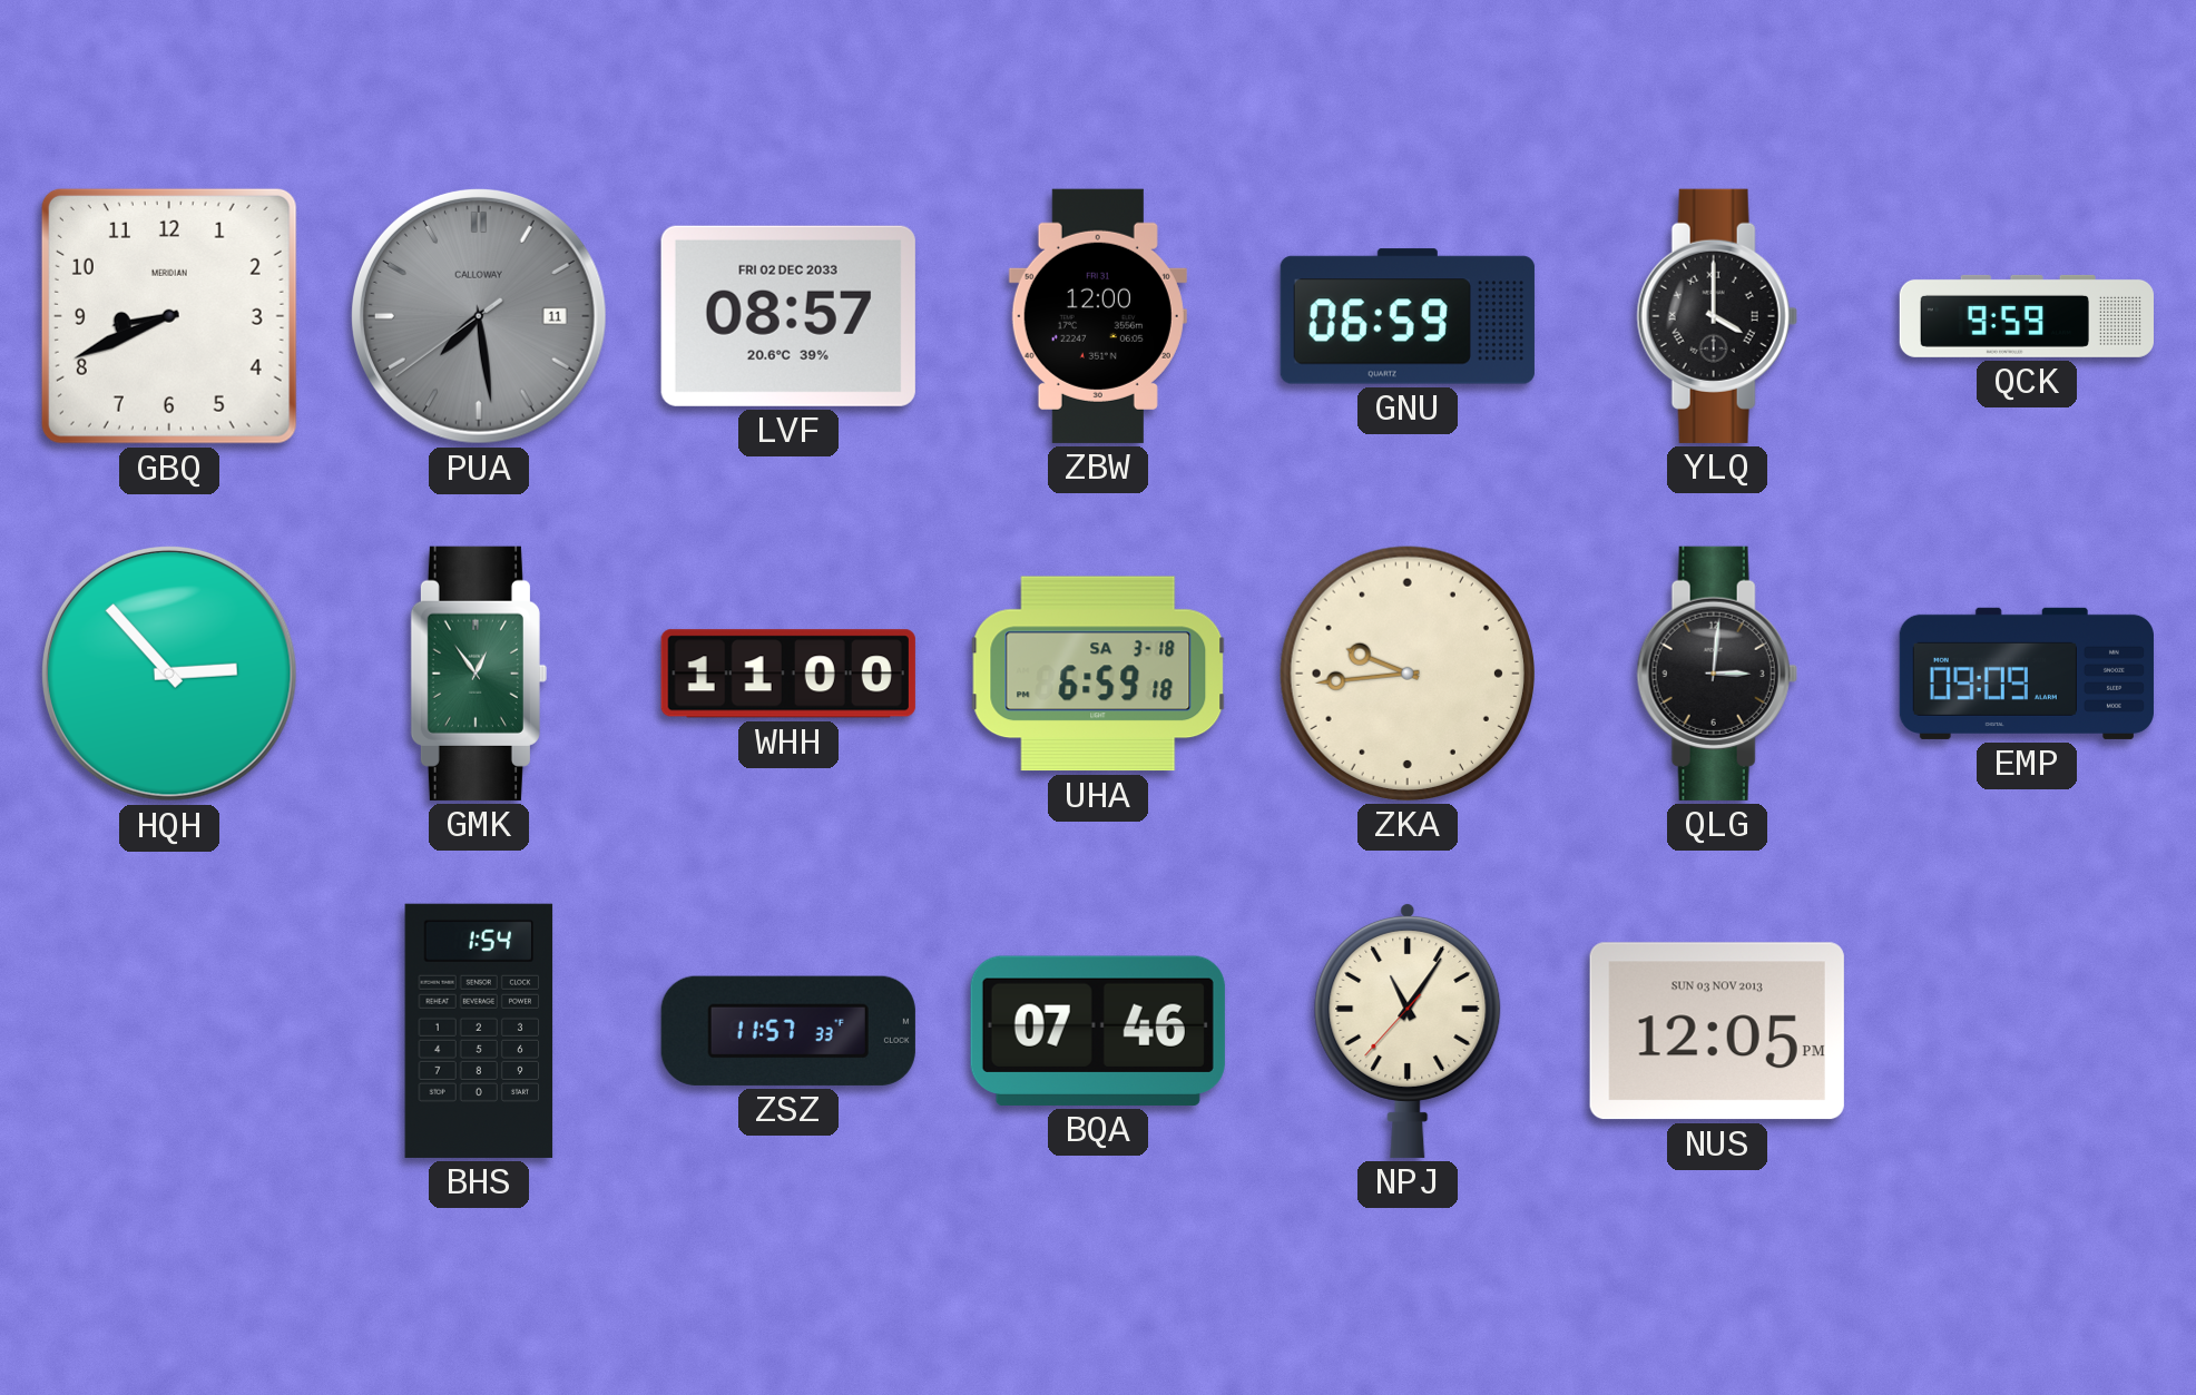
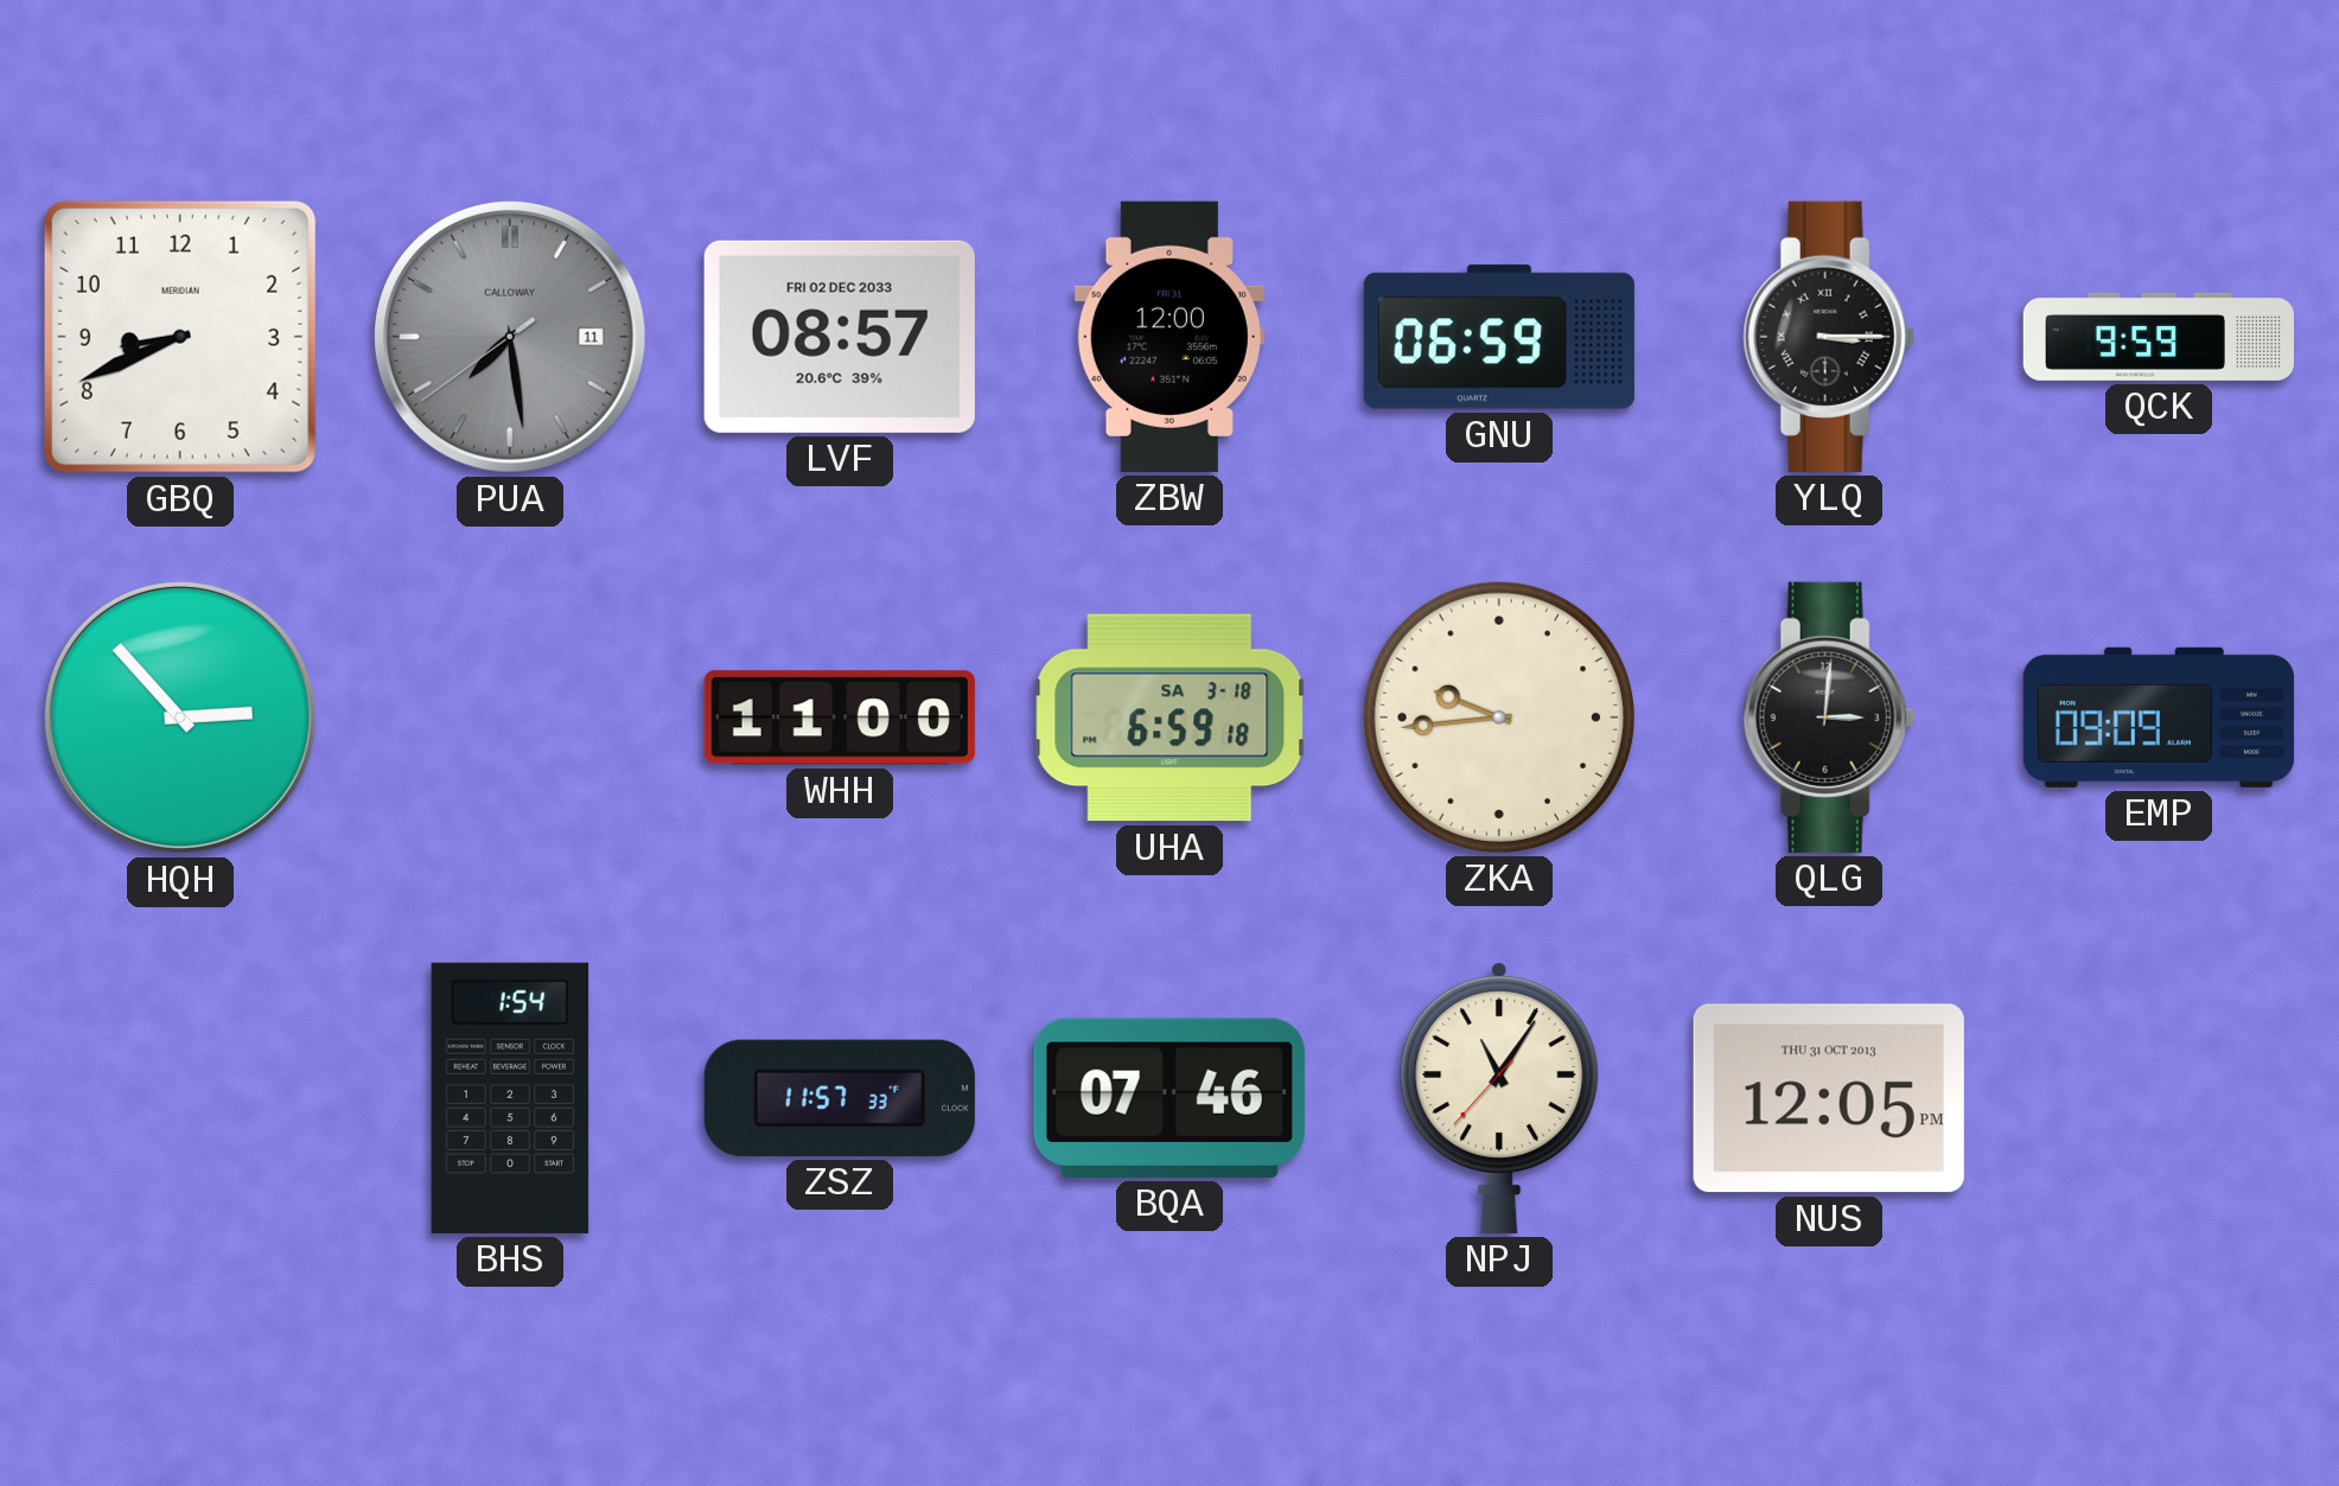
YLQ: 4:00 -> 3:15
GMK: 12:54 -> none
NUS date: SUN 03 NOV 2013 -> THU 31 OCT 2013
